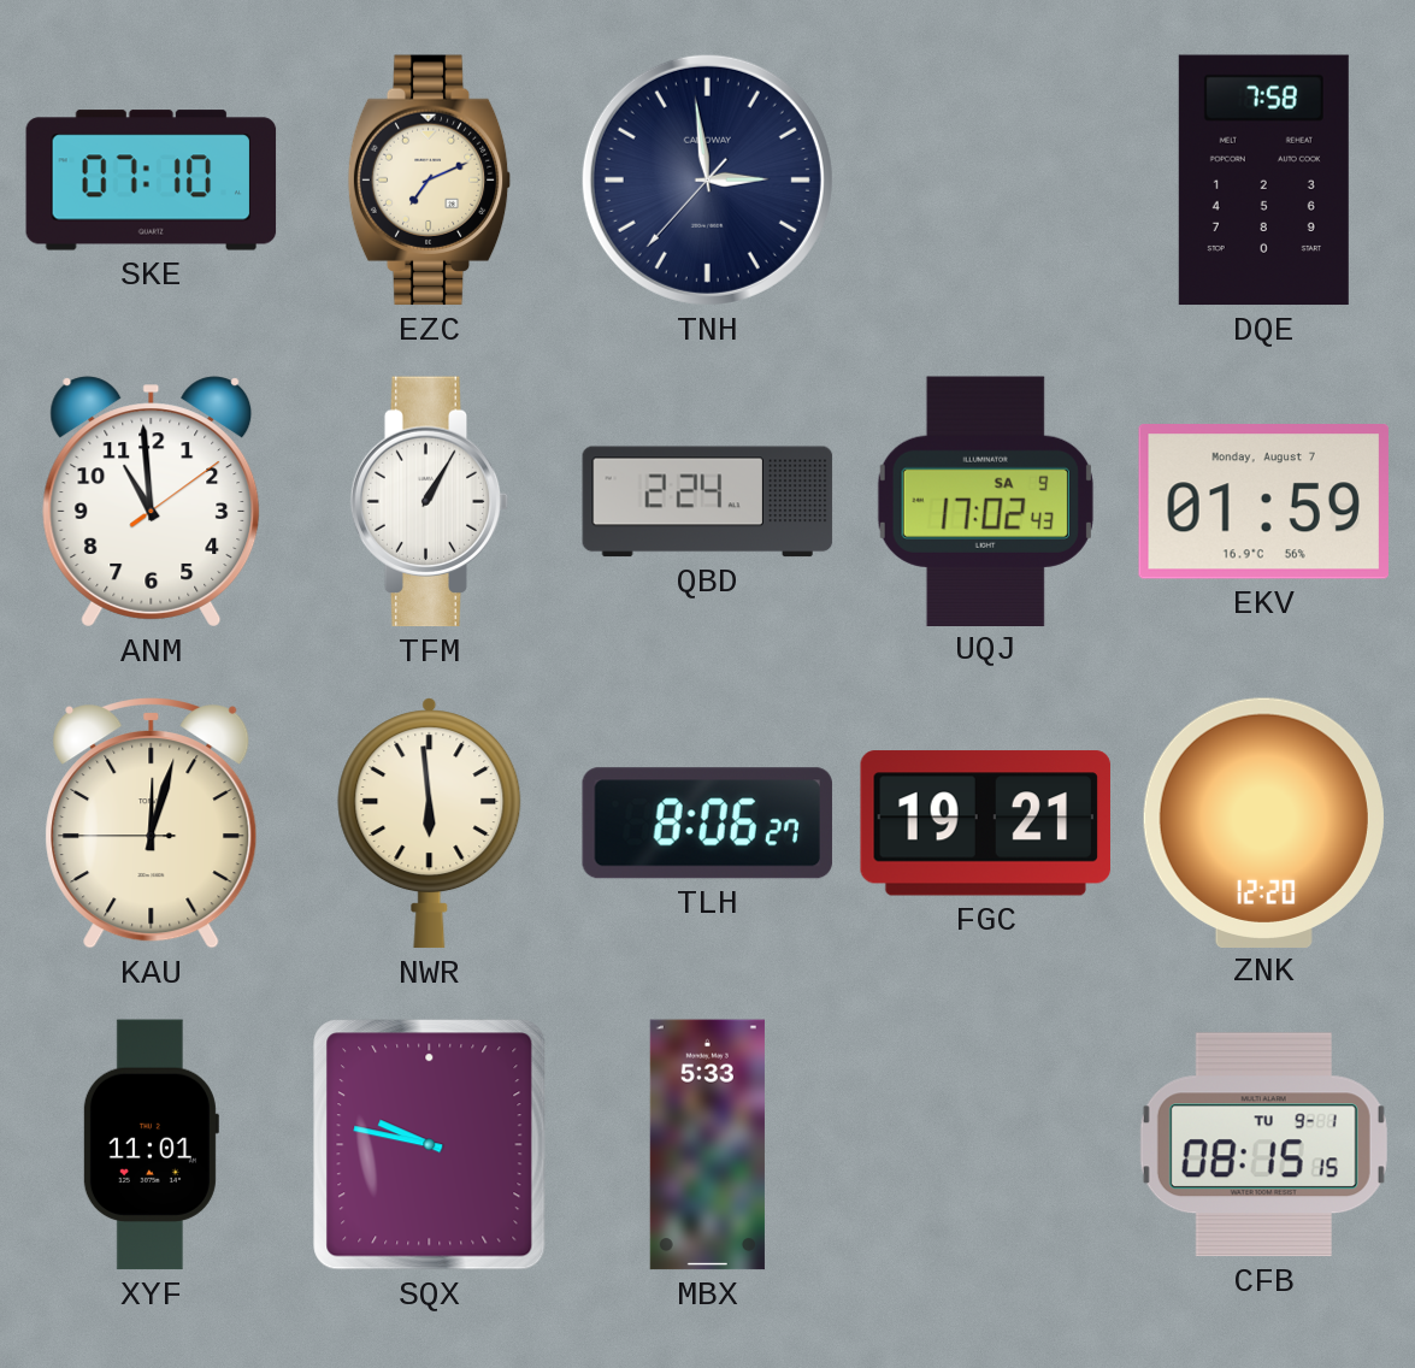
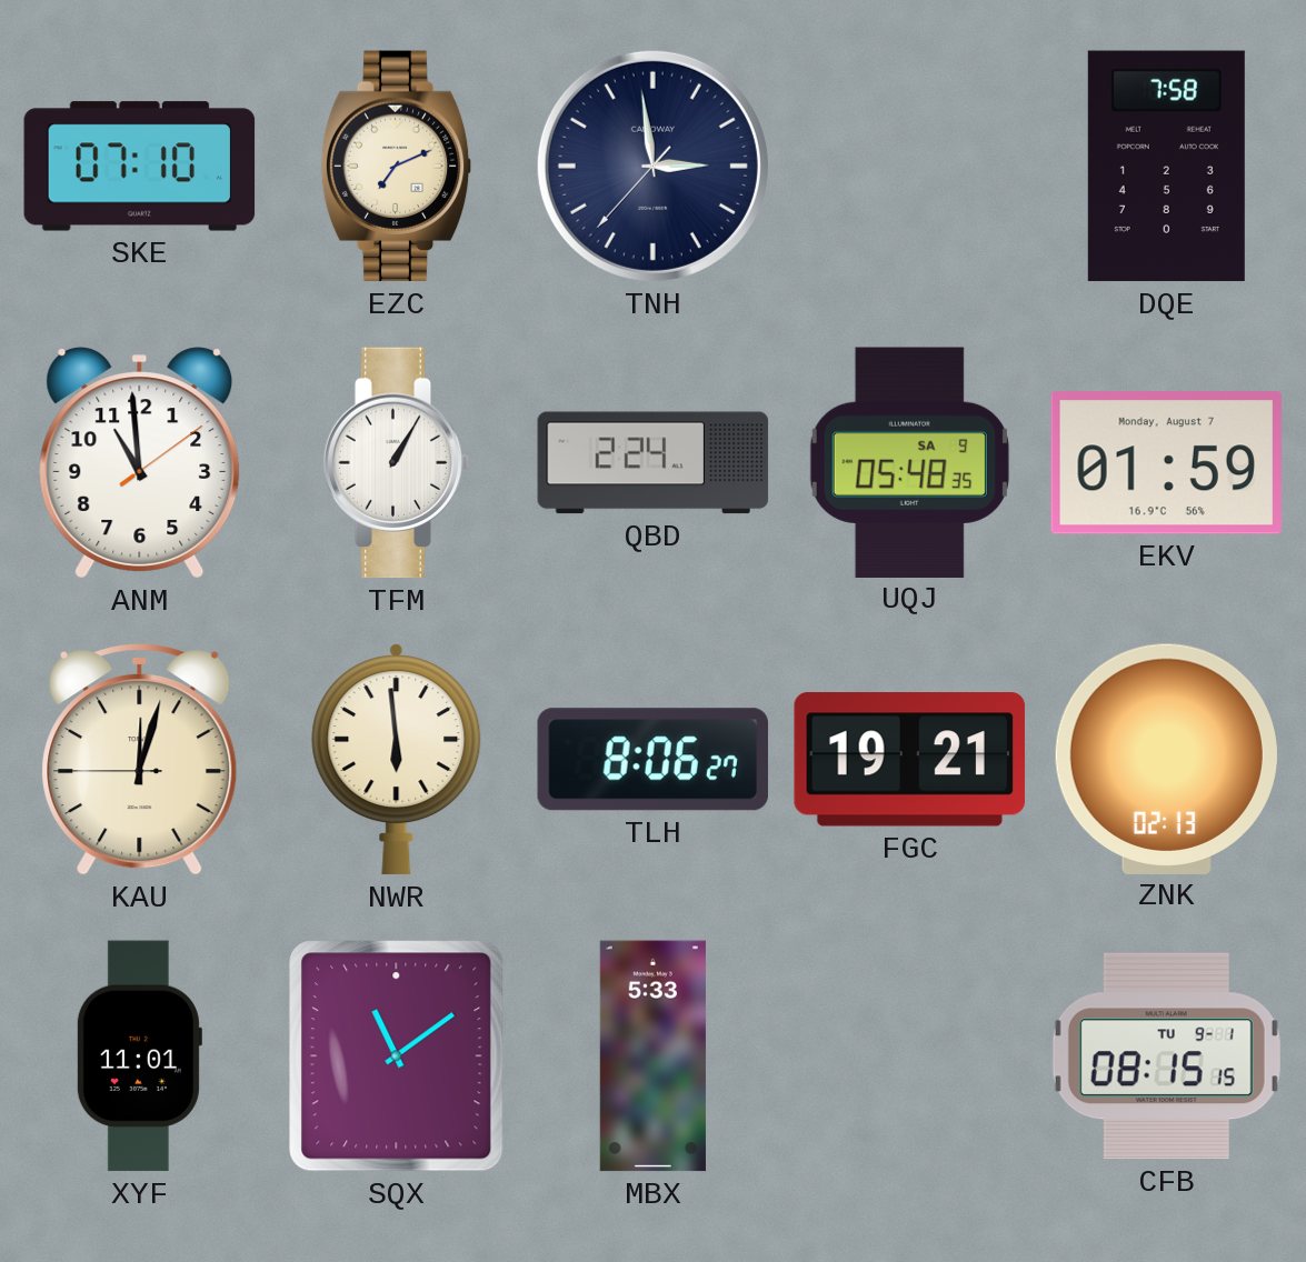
UQJ: 17:02 -> 05:48
ZNK: 12:20 -> 02:13
SQX: 9:47 -> 11:09
